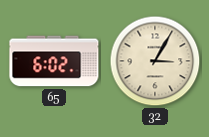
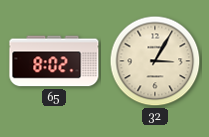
65: 6:02 -> 8:02
